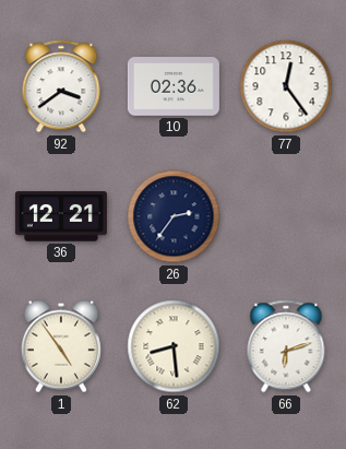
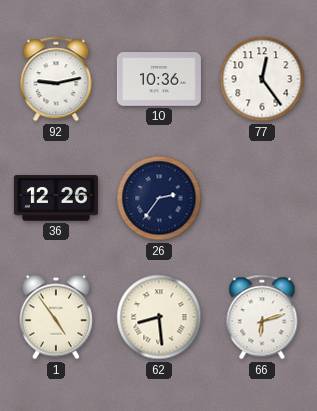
92: 3:39 -> 9:13
10: 02:36 -> 10:36
36: 12:21 -> 12:26
